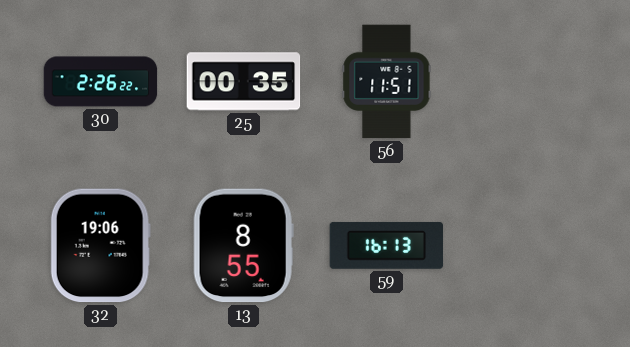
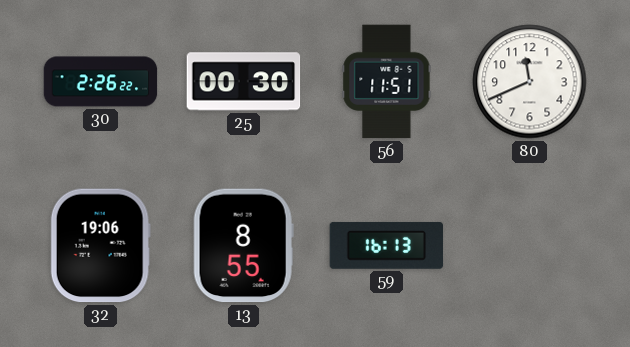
25: 00:35 -> 00:30
80: none -> 11:41
